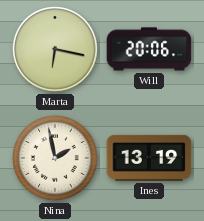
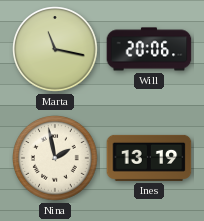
Marta: 6:17 -> 11:17
